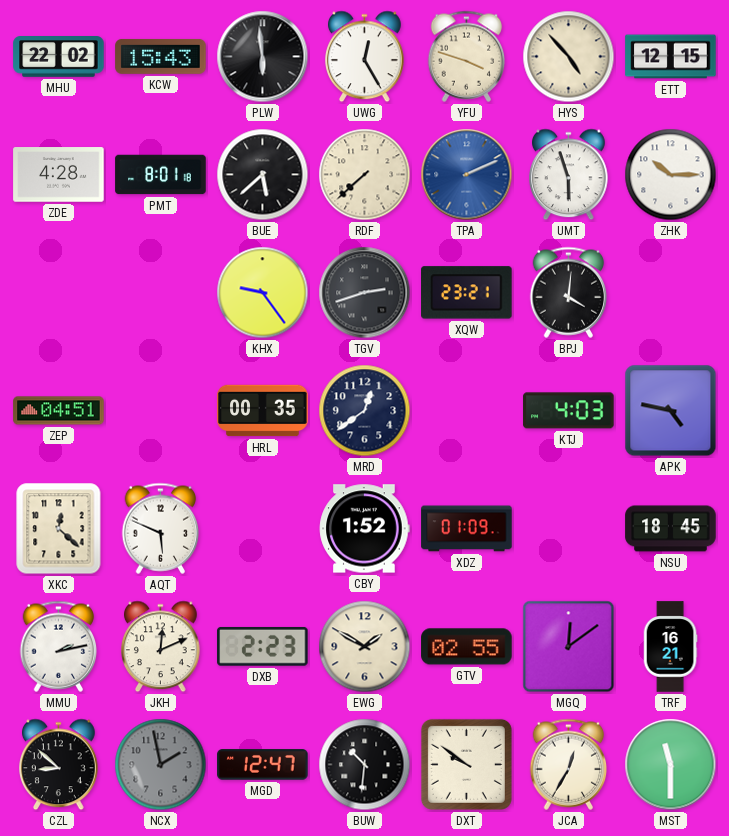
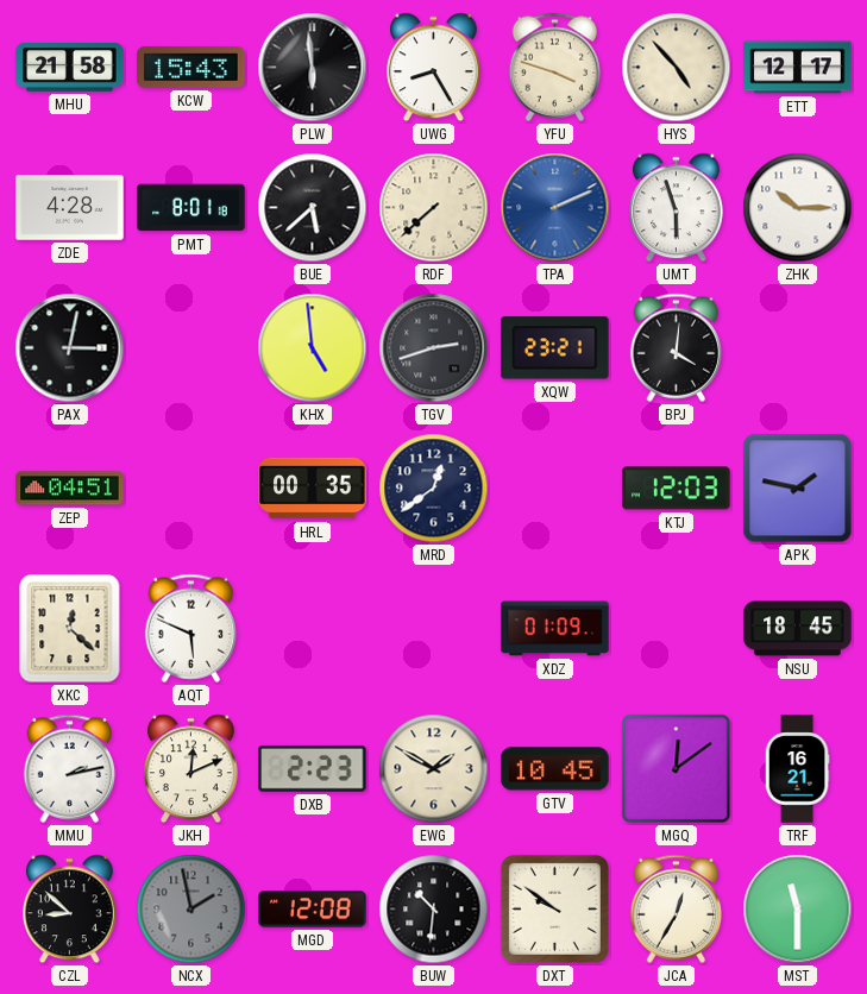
MHU: 22:02 -> 21:58
UWG: 12:25 -> 8:25
ETT: 12:15 -> 12:17
PAX: none -> 3:02
KHX: 9:24 -> 4:59
KTJ: 4:03 -> 12:03
APK: 4:47 -> 1:47
CBY: 1:52 -> none
GTV: 02:55 -> 10:45
MGD: 12:47 -> 12:08
